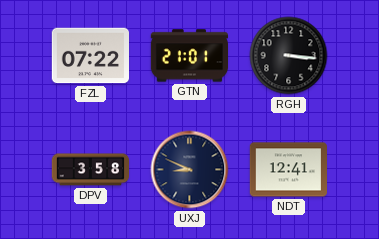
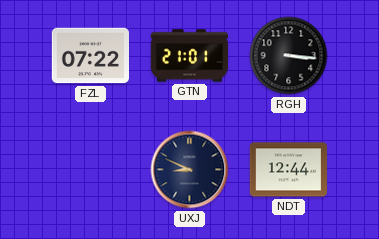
DPV: 3:58 -> none
NDT: 12:41 -> 12:44
